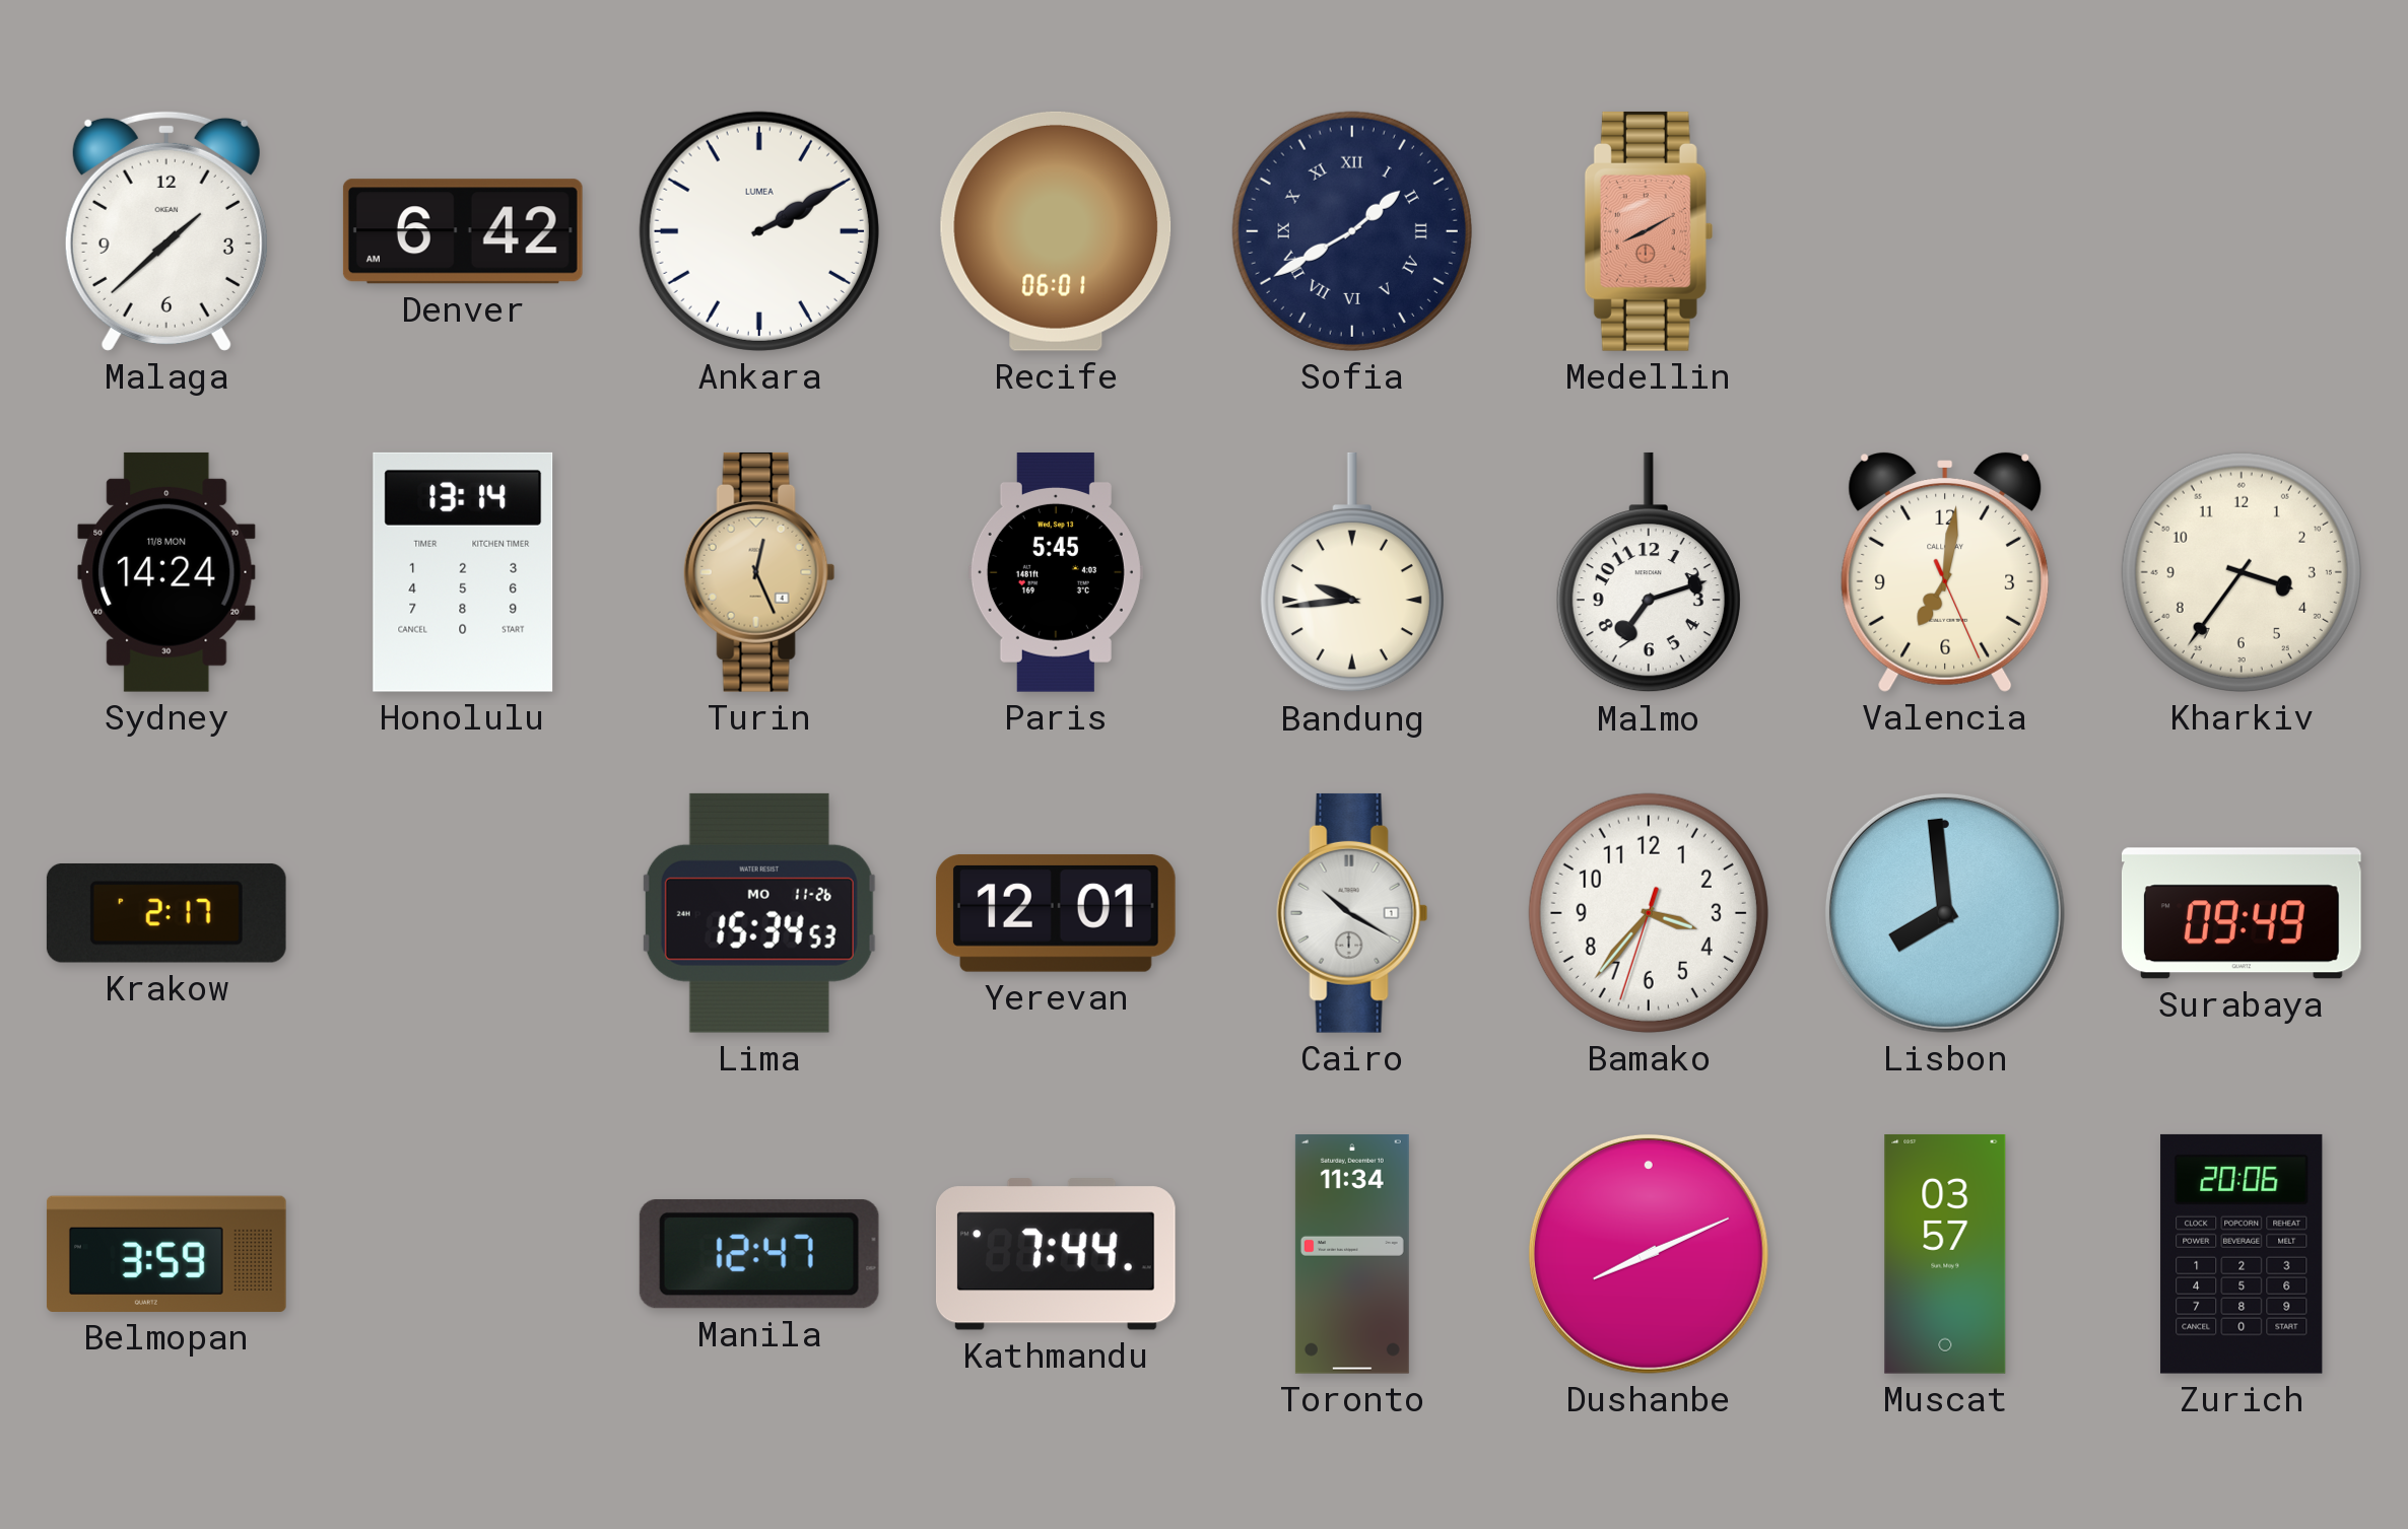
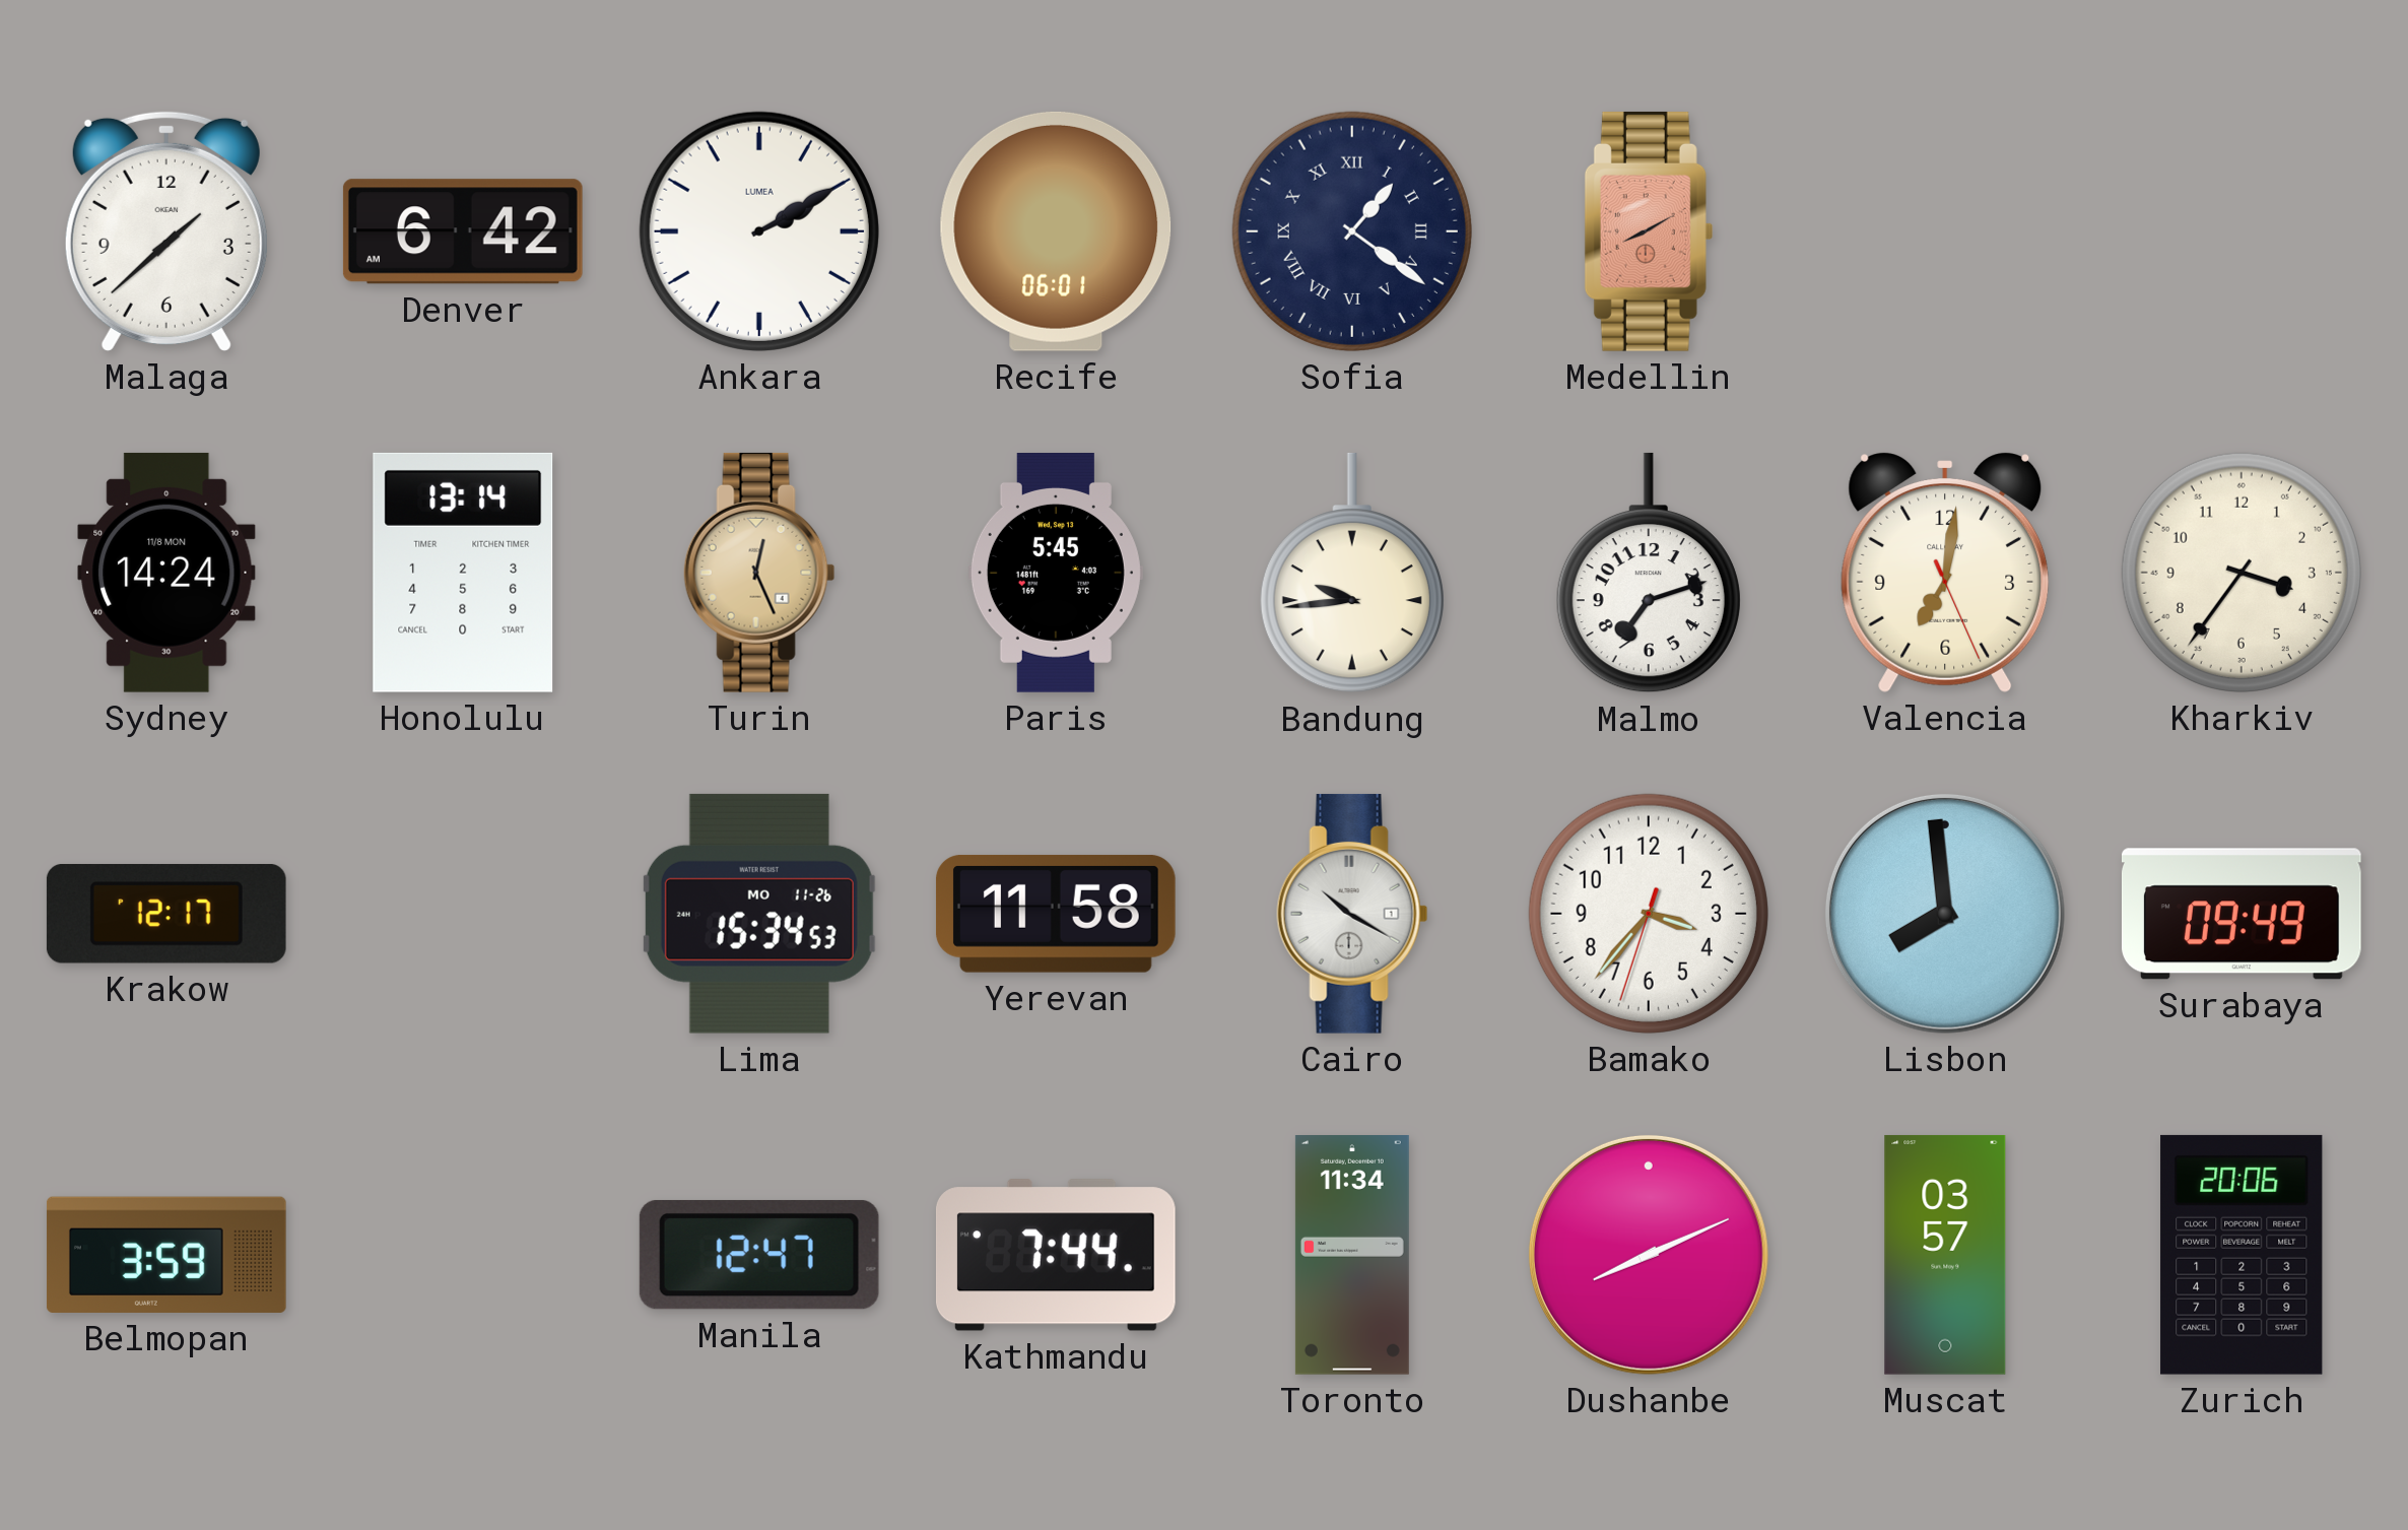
Sofia: 1:40 -> 1:21
Krakow: 2:17 -> 12:17
Yerevan: 12:01 -> 11:58
